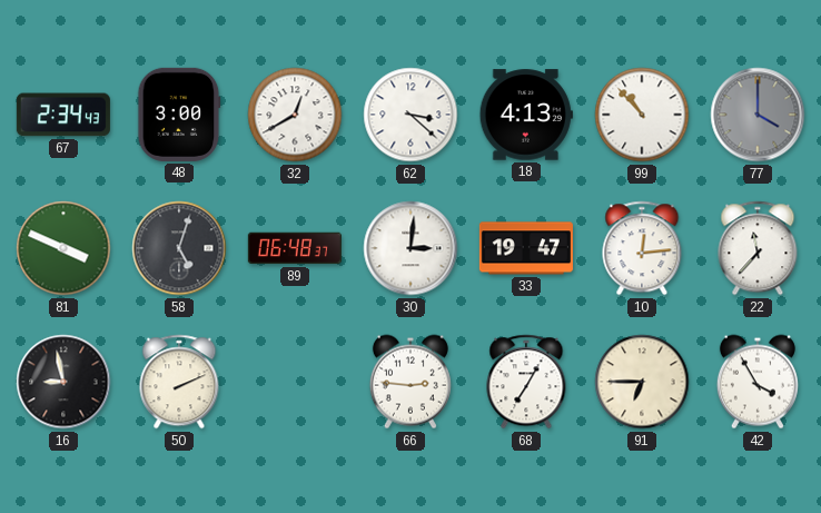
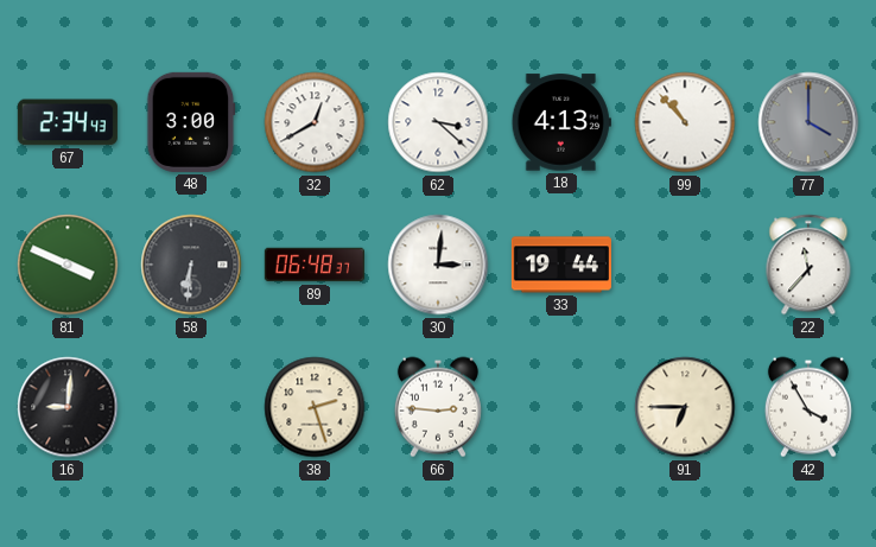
58: 5:03 -> 6:31
33: 19:47 -> 19:44
10: 12:14 -> none
16: 8:58 -> 9:01
50: 2:11 -> none
38: none -> 2:27
68: 7:05 -> none
